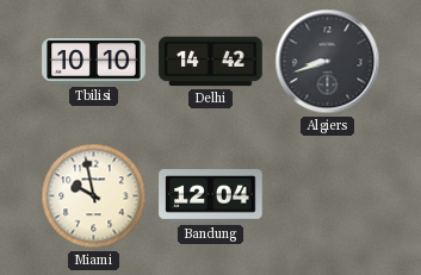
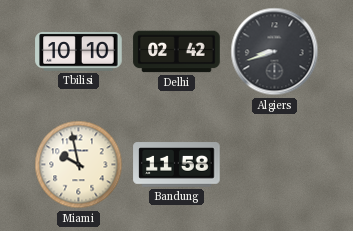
Delhi: 14:42 -> 02:42
Bandung: 12:04 -> 11:58
